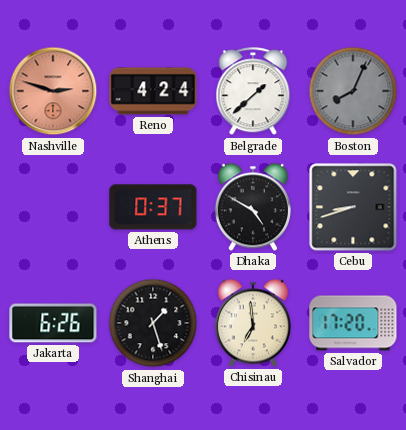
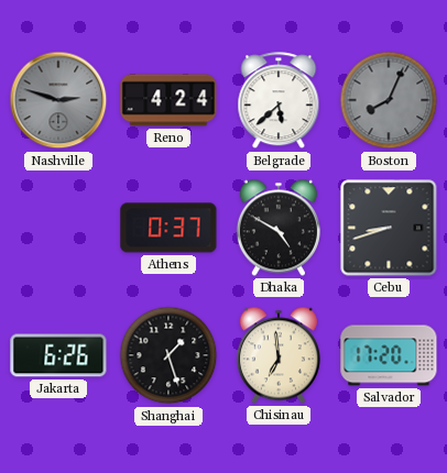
Nashville dial: salmon -> grey
Belgrade: 1:38 -> 5:38
